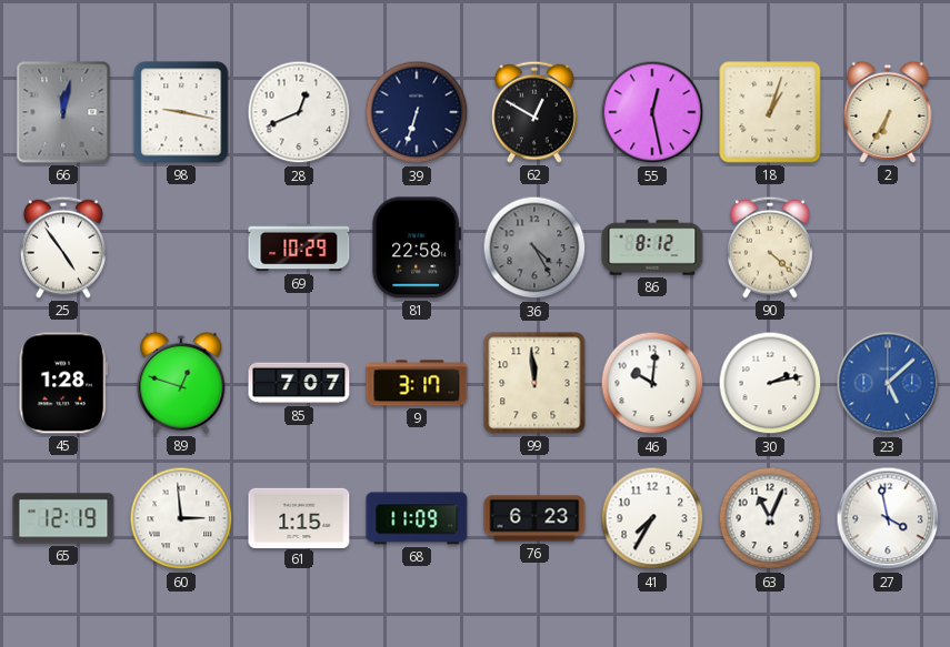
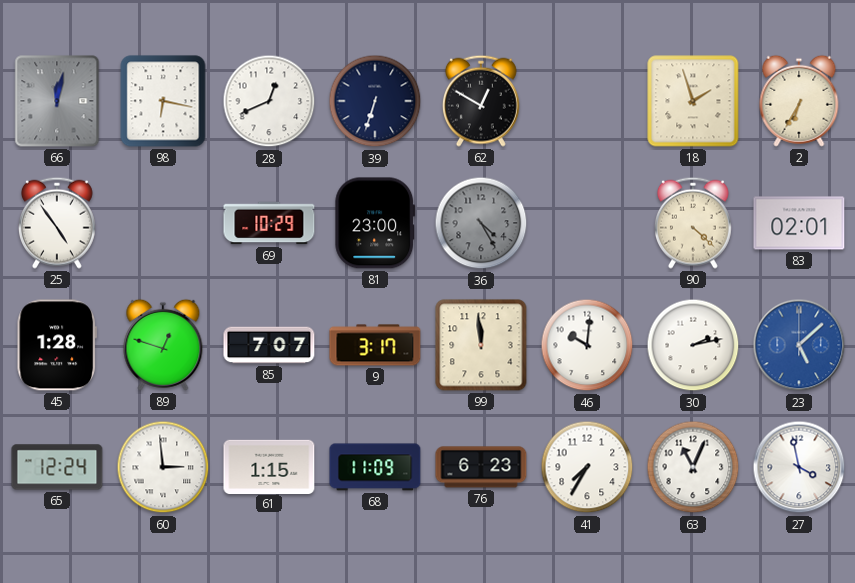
98: 9:17 -> 6:17
55: 12:28 -> none
18: 1:03 -> 1:57
81: 22:58 -> 23:00
86: 8:12 -> none
83: none -> 02:01
65: 12:19 -> 12:24
